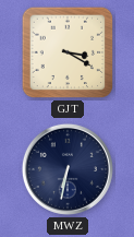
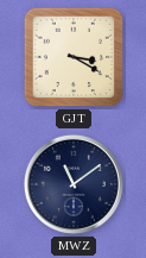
MWZ: 6:32 -> 11:09
